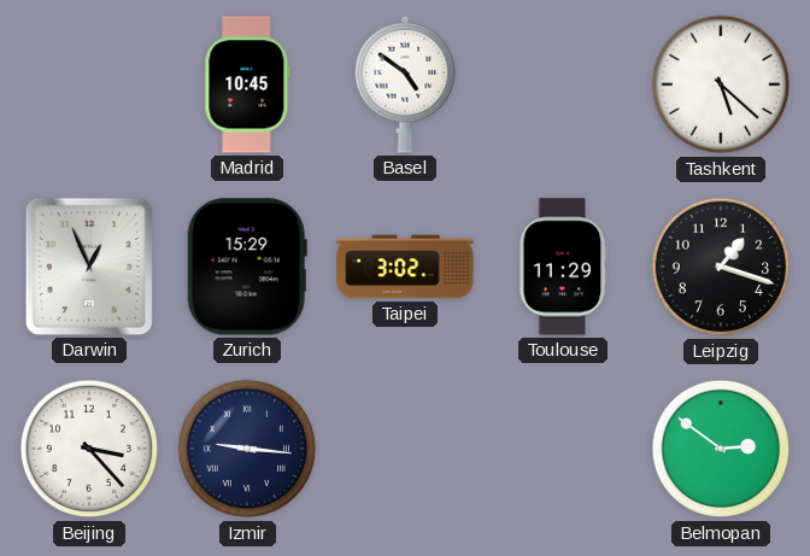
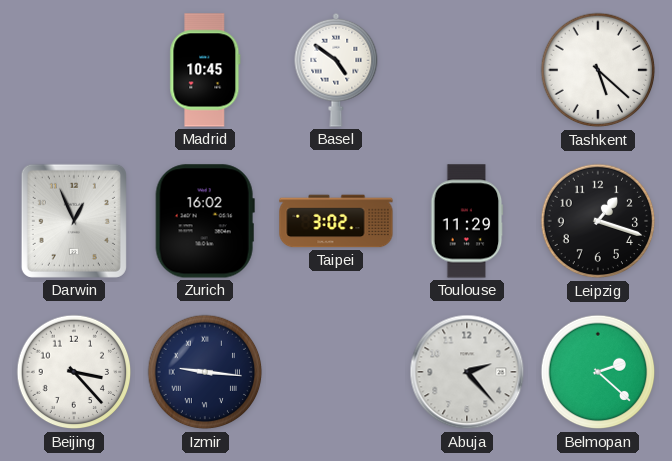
Zurich: 15:29 -> 16:02
Abuja: none -> 2:23
Belmopan: 2:51 -> 2:22
